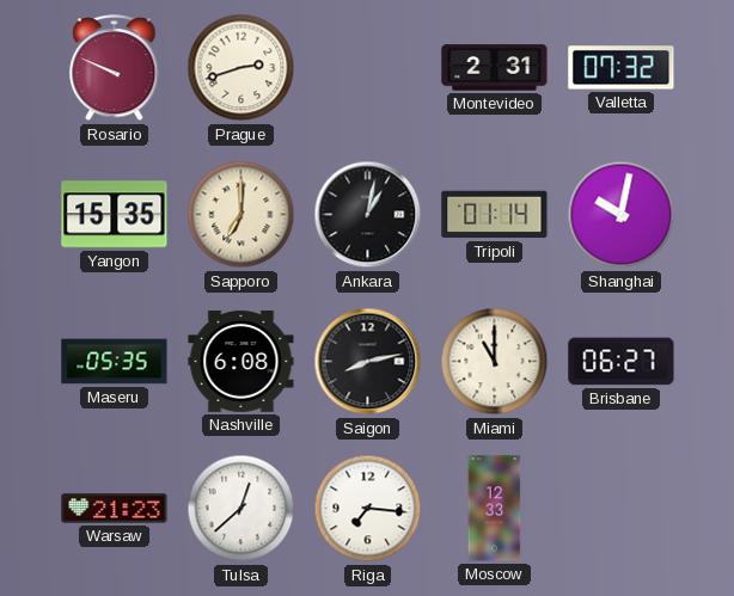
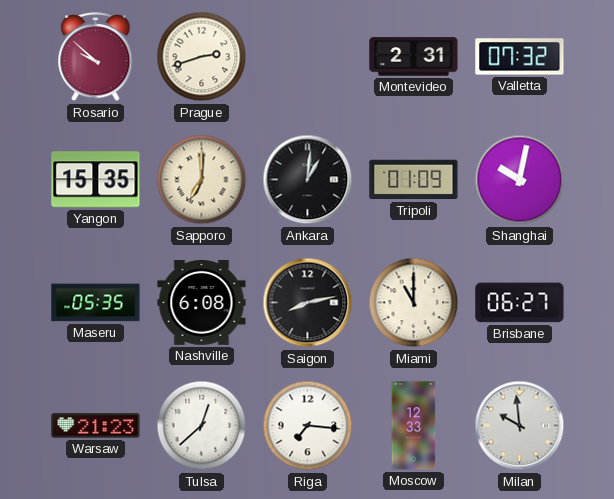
Rosario: 9:49 -> 9:52
Ankara: 1:02 -> 1:01
Tripoli: 01:14 -> 01:09
Milan: none -> 9:59
